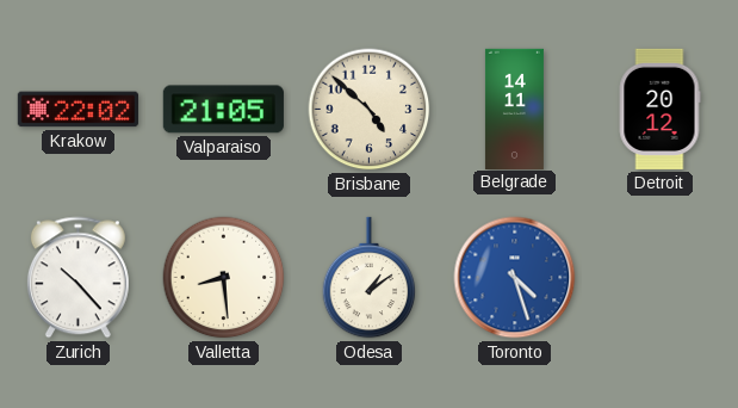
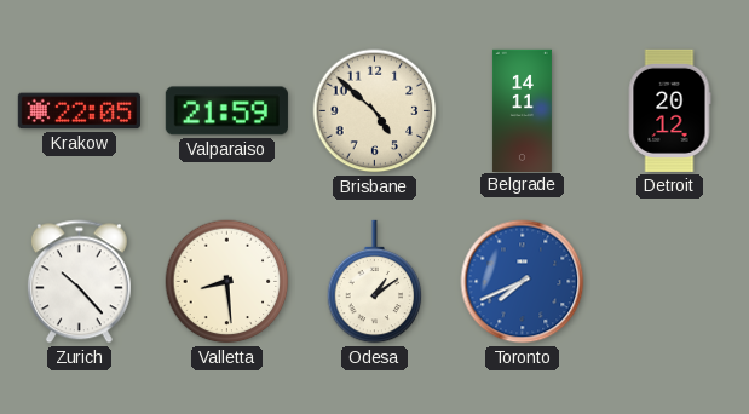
Krakow: 22:02 -> 22:05
Valparaiso: 21:05 -> 21:59
Toronto: 4:27 -> 7:41
